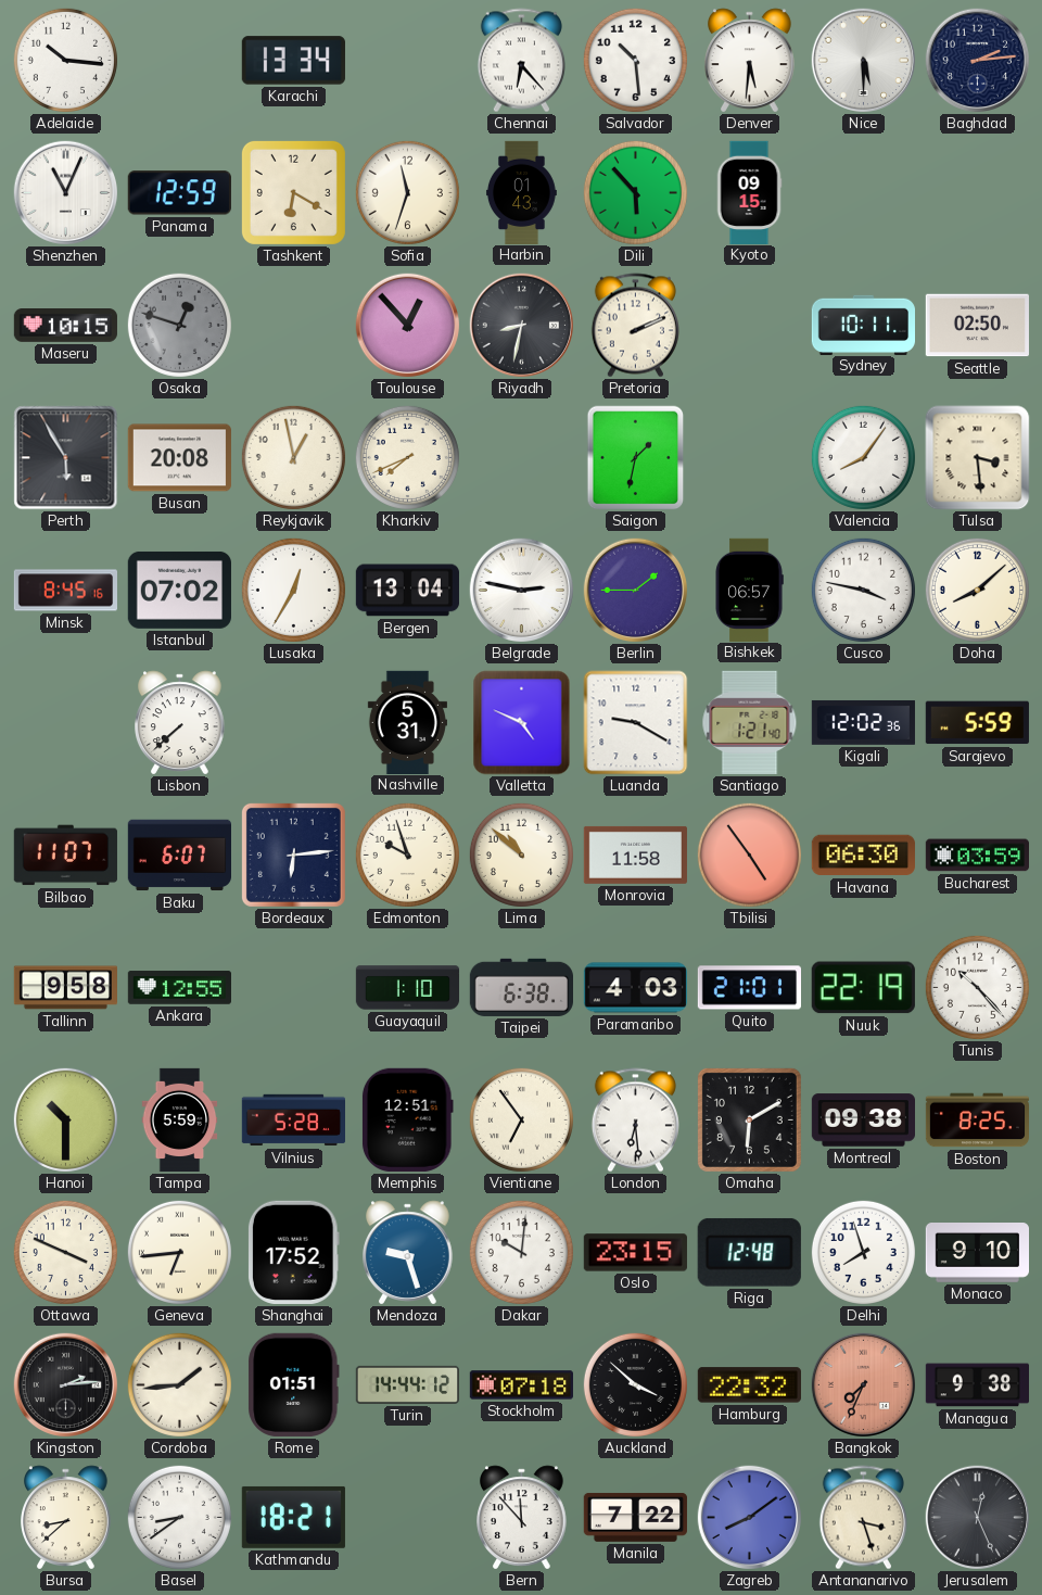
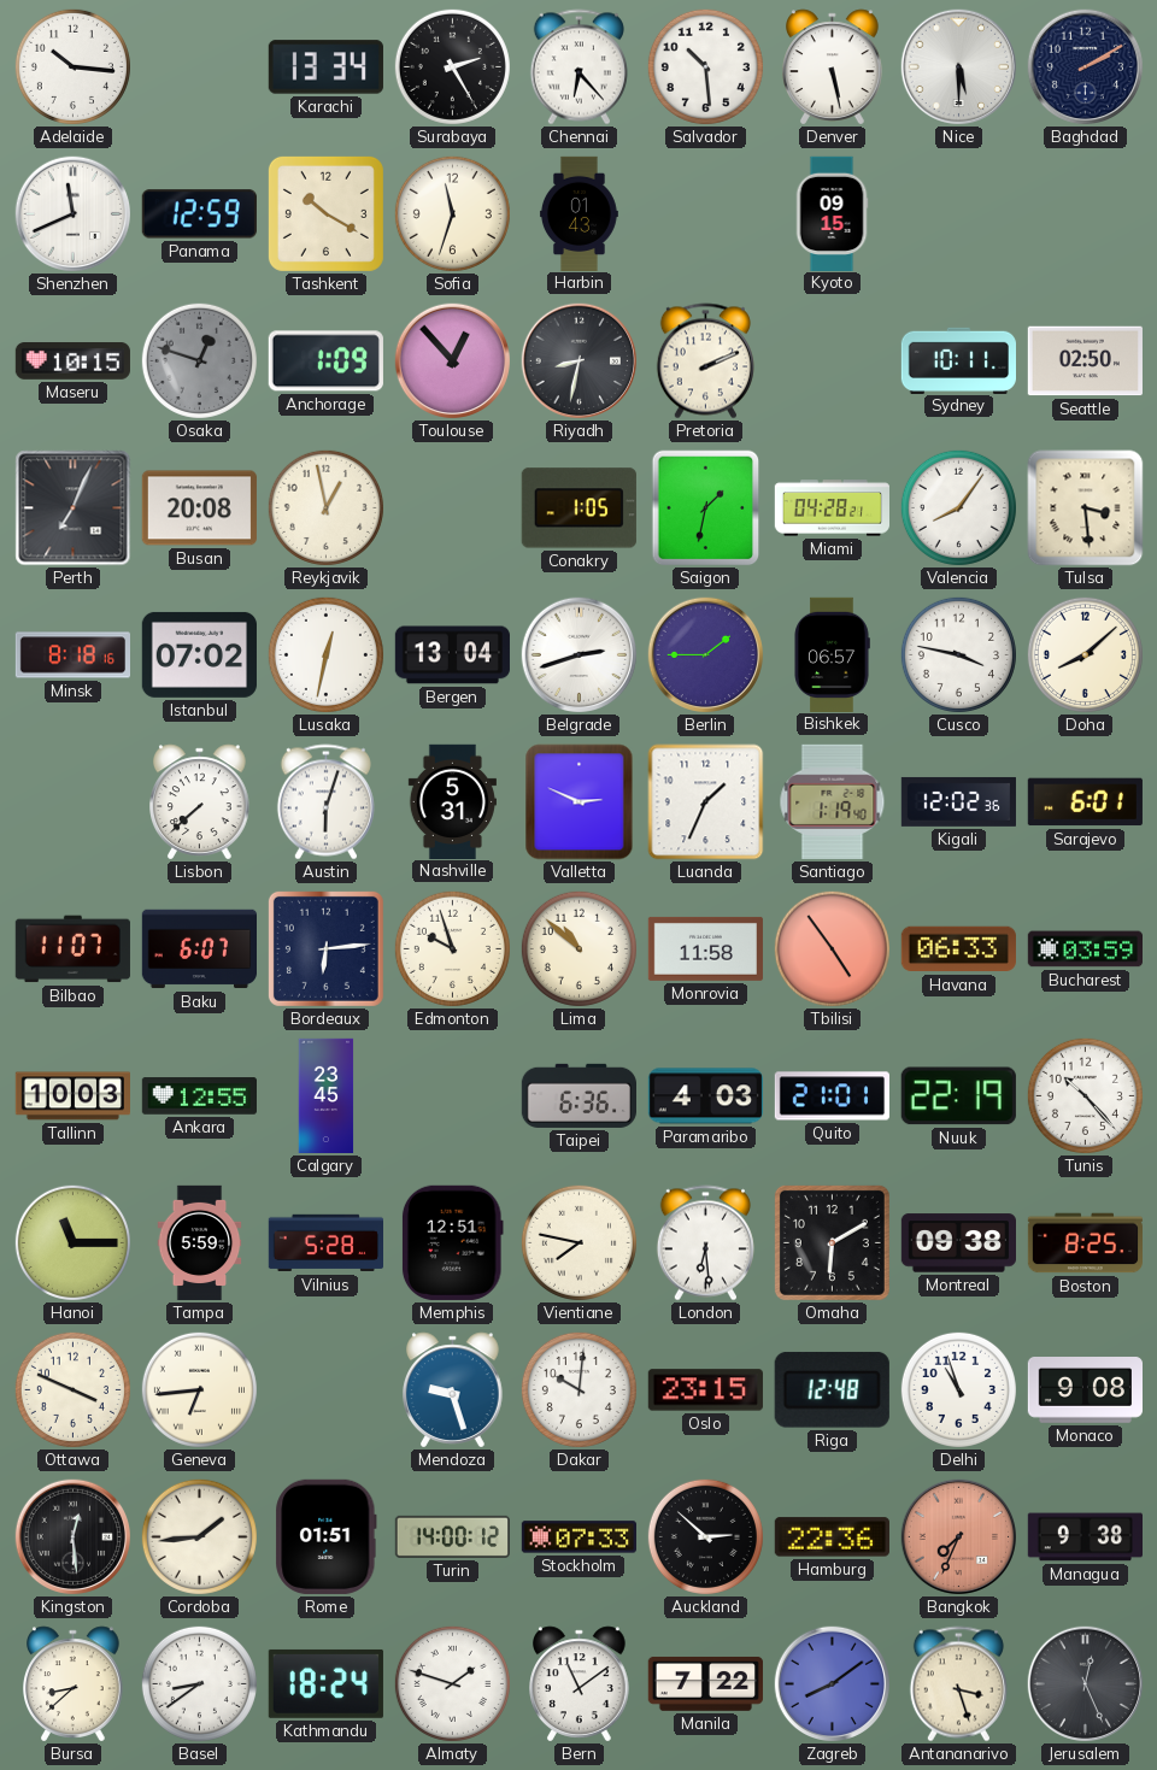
Surabaya: none -> 2:25
Denver: 5:31 -> 5:28
Baghdad: 2:14 -> 2:10
Shenzhen: 11:04 -> 11:41
Tashkent: 6:20 -> 10:20
Dili: 5:53 -> none
Anchorage: none -> 1:09
Perth: 5:55 -> 7:04
Kharkiv: 7:41 -> none
Conakry: none -> 1:05
Miami: none -> 04:28
Minsk: 8:45 -> 8:18
Lusaka: 12:35 -> 12:32
Belgrade: 2:47 -> 2:42
Austin: none -> 6:03
Valletta: 4:49 -> 2:49
Luanda: 9:20 -> 1:34
Santiago: 1:21 -> 1:19
Sarajevo: 5:59 -> 6:01
Havana: 06:30 -> 06:33
Tallinn: 9:58 -> 10:03
Calgary: none -> 23:45
Guayaquil: 1:10 -> none
Taipei: 6:38 -> 6:36
Hanoi: 10:30 -> 11:15
Vientiane: 6:54 -> 7:47
Shanghai: 17:52 -> none
Delhi: 7:57 -> 10:57
Monaco: 9:10 -> 9:08
Kingston: 2:14 -> 12:29
Turin: 14:44 -> 14:00
Stockholm: 07:18 -> 07:33
Auckland: 3:52 -> 2:52
Hamburg: 22:32 -> 22:36
Kathmandu: 18:21 -> 18:24
Almaty: none -> 1:48
Bern: 11:53 -> 11:09
